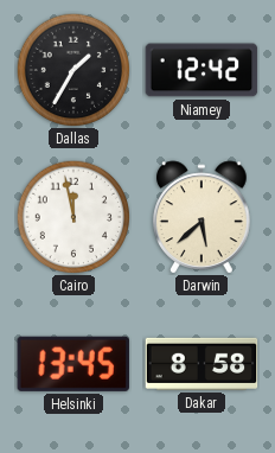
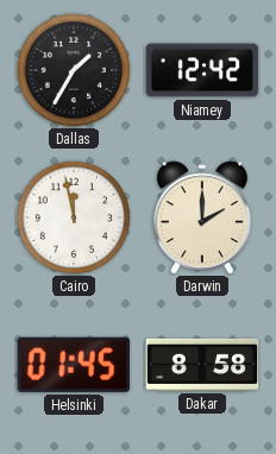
Darwin: 5:38 -> 2:00
Helsinki: 13:45 -> 01:45
